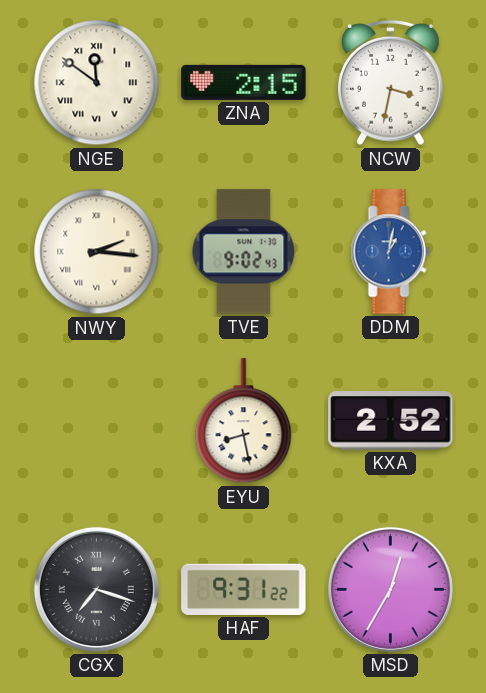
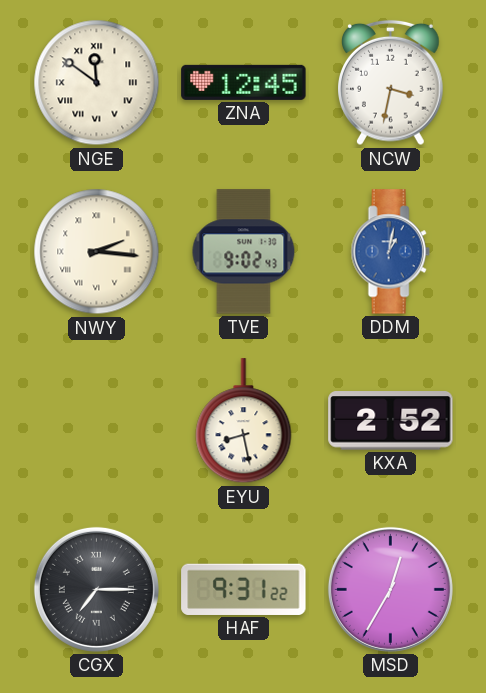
ZNA: 2:15 -> 12:45
CGX: 7:18 -> 7:15
